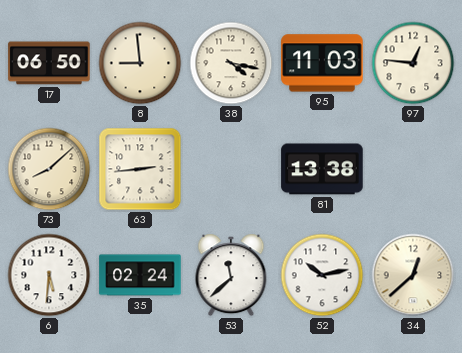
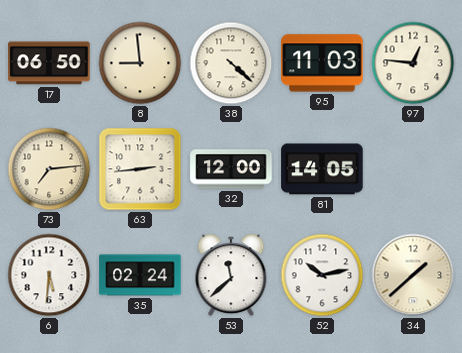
38: 4:17 -> 4:22
73: 8:08 -> 7:14
32: none -> 12:00
81: 13:38 -> 14:05
34: 12:38 -> 1:38
